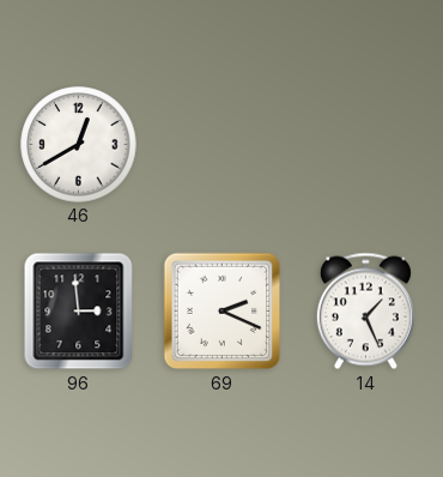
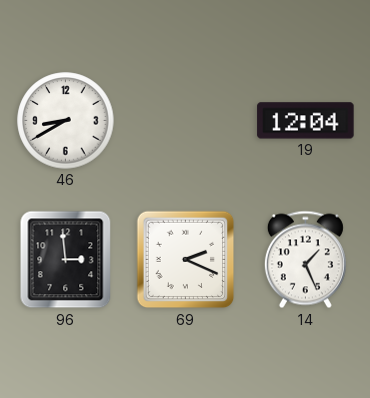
46: 12:40 -> 8:40
19: none -> 12:04
